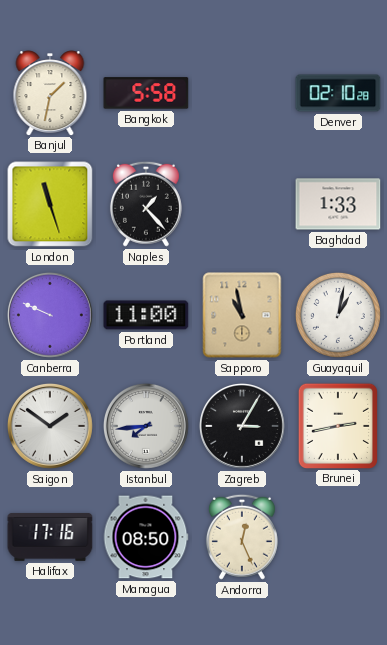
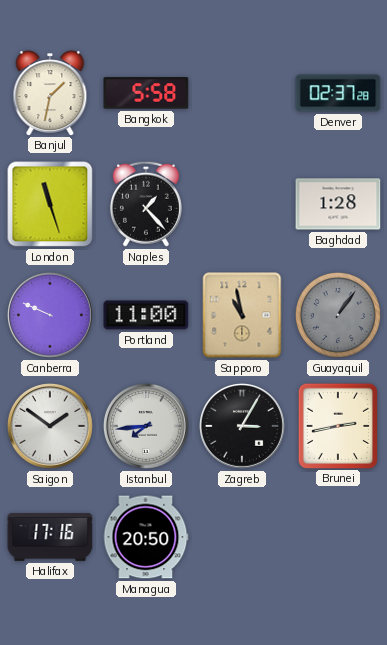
Denver: 02:10 -> 02:37
Baghdad: 1:33 -> 1:28
Guayaquil: 1:02 -> 1:06
Guayaquil dial: white -> grey
Managua: 08:50 -> 20:50
Andorra: 12:26 -> none
